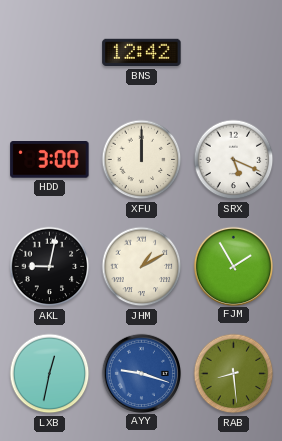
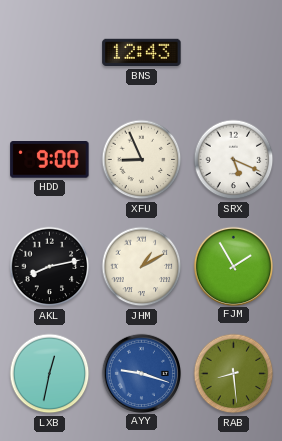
BNS: 12:42 -> 12:43
HDD: 3:00 -> 9:00
XFU: 12:00 -> 8:56
AKL: 9:02 -> 8:13
